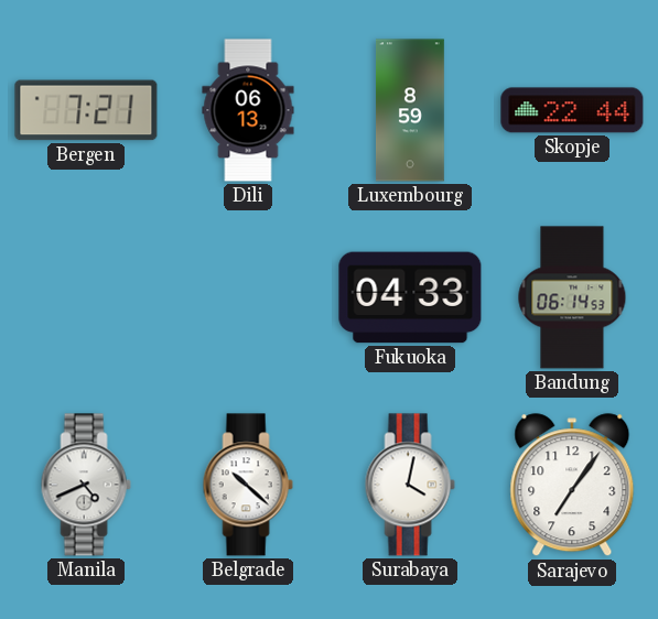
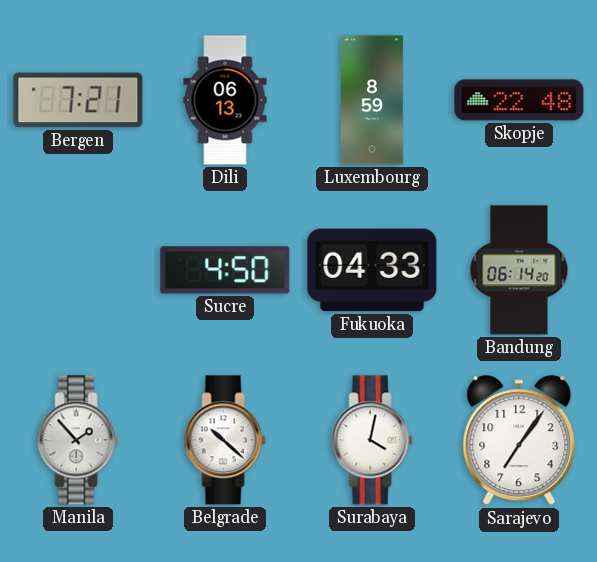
Skopje: 22:44 -> 22:48
Sucre: none -> 4:50
Bandung: 06:14:53 -> 06:14:20
Manila: 4:41 -> 1:53
